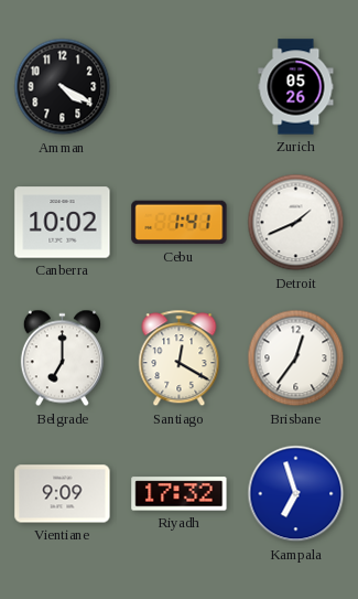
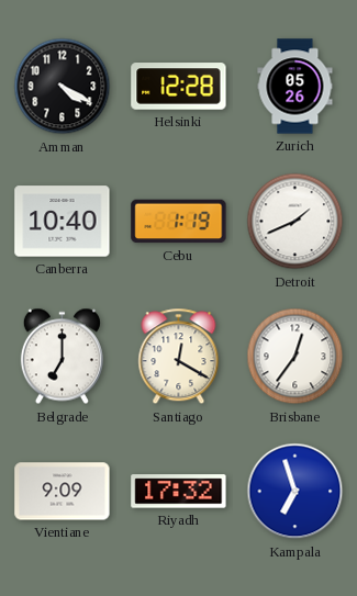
Helsinki: none -> 12:28
Canberra: 10:02 -> 10:40
Cebu: 1:41 -> 1:19
